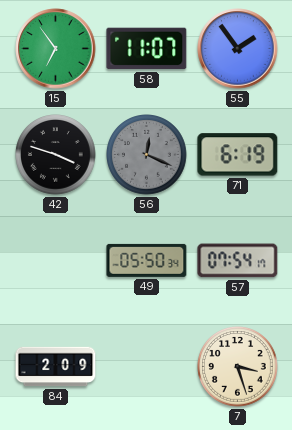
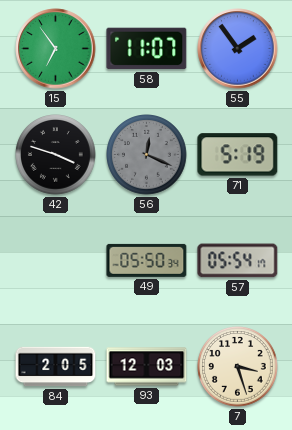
71: 6:19 -> 5:19
57: 07:54 -> 05:54
84: 2:09 -> 2:05
93: none -> 12:03
